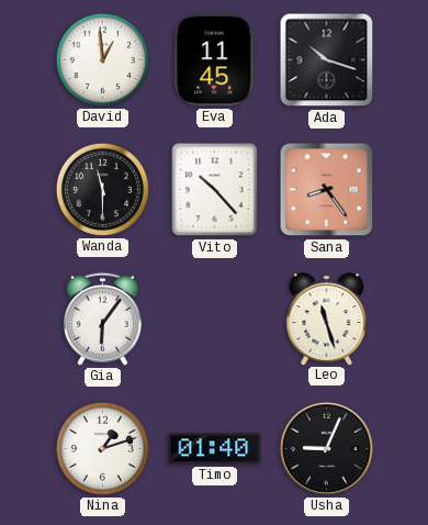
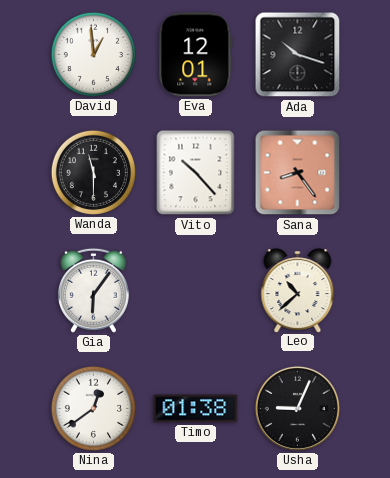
Eva: 11:45 -> 12:01
Leo: 11:27 -> 10:38
Nina: 1:12 -> 12:39
Timo: 01:40 -> 01:38
